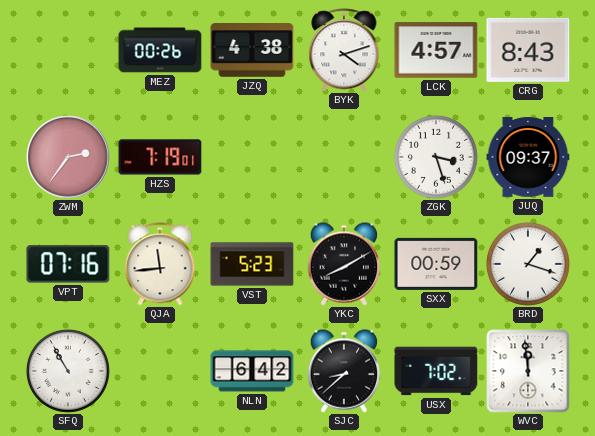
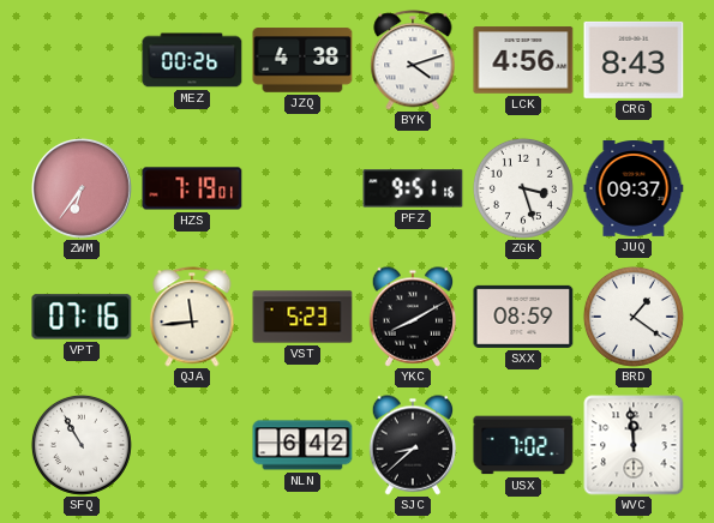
LCK: 4:57 -> 4:56
ZWM: 2:36 -> 6:36
PFZ: none -> 9:51
SXX: 00:59 -> 08:59
BRD: 1:18 -> 1:21
